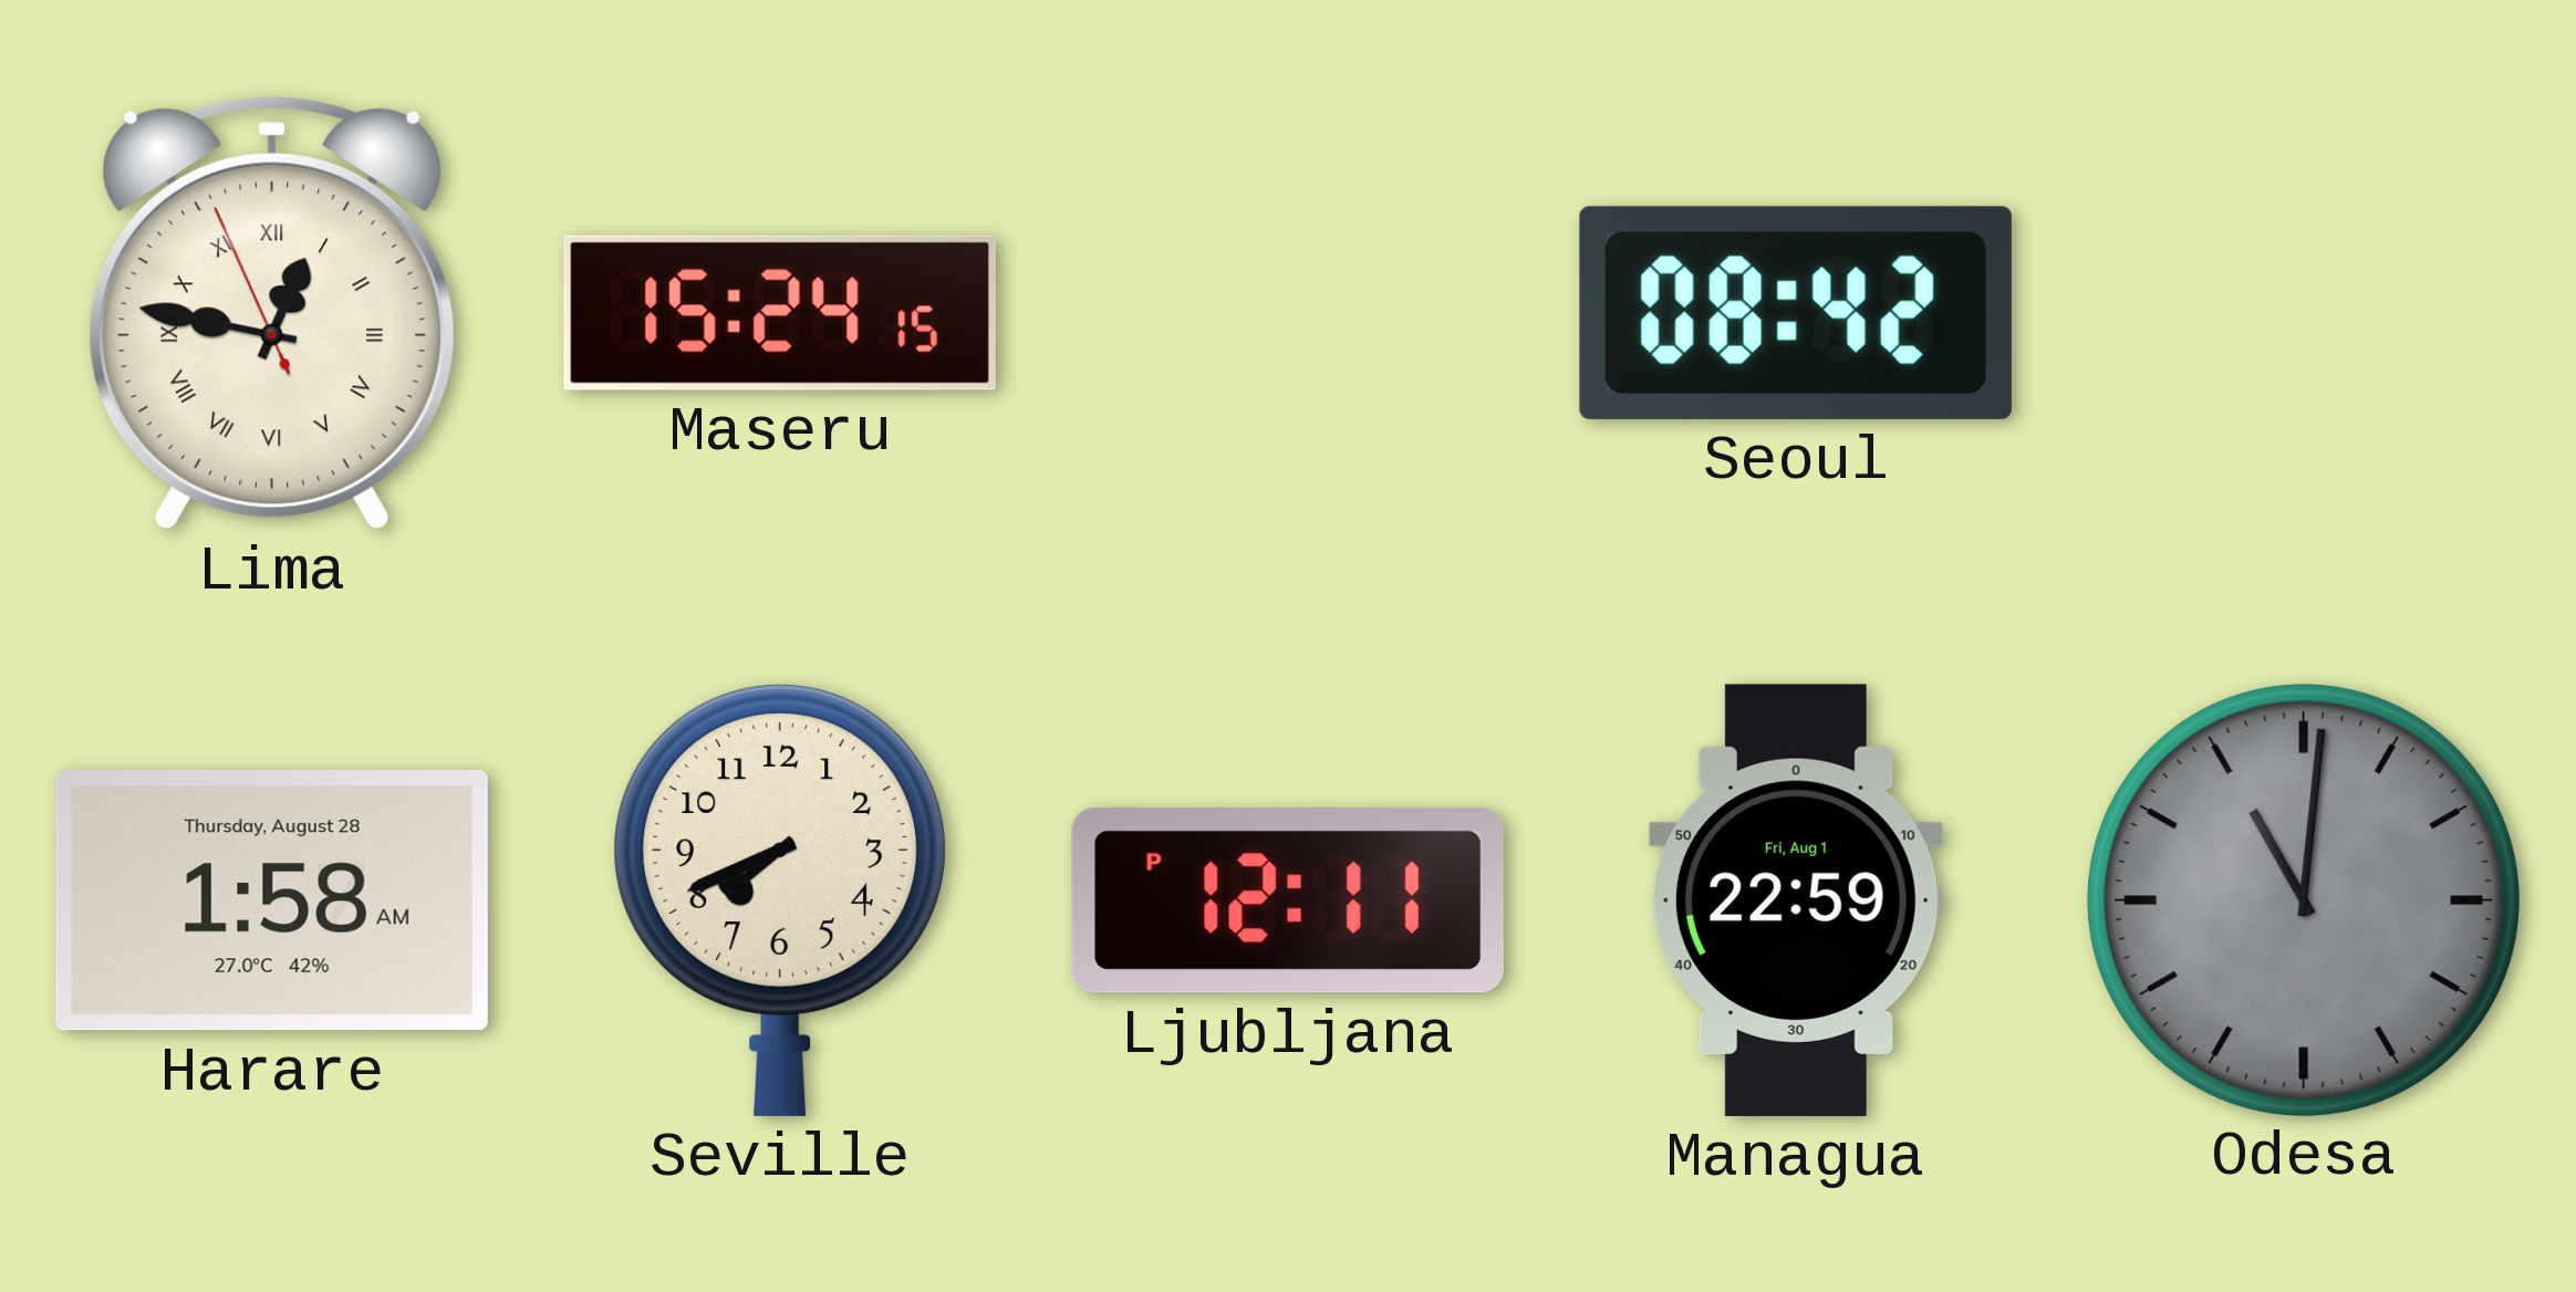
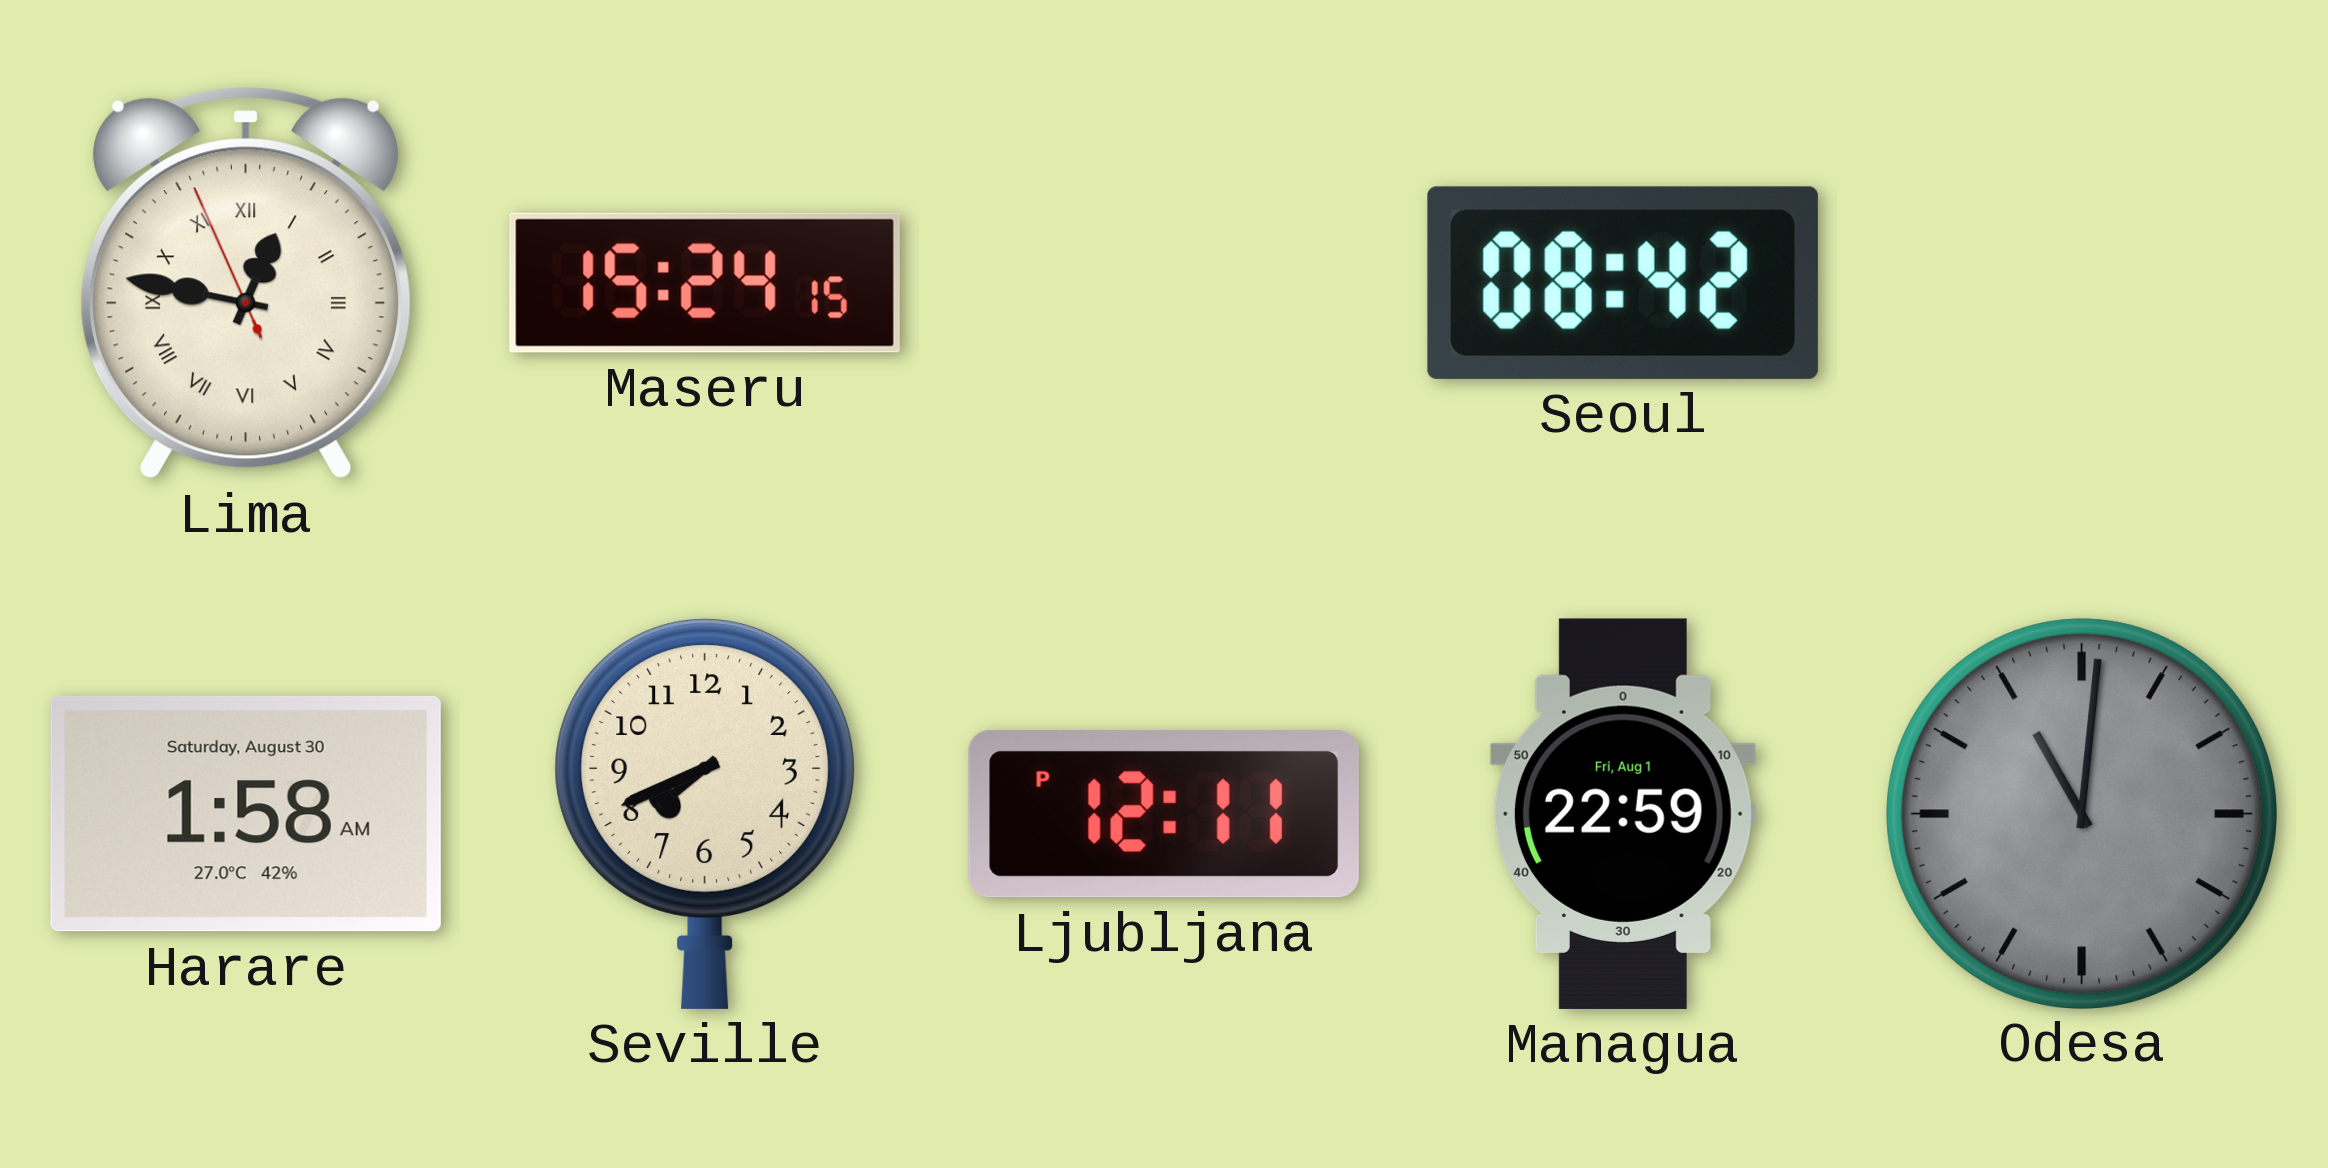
Harare date: Thursday, August 28 -> Saturday, August 30
